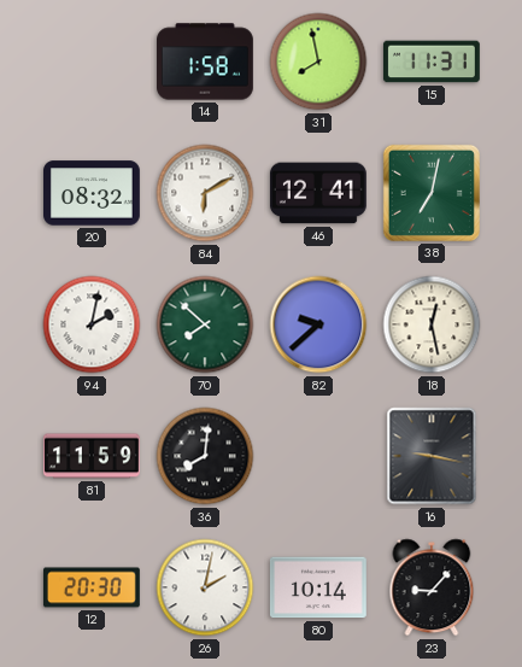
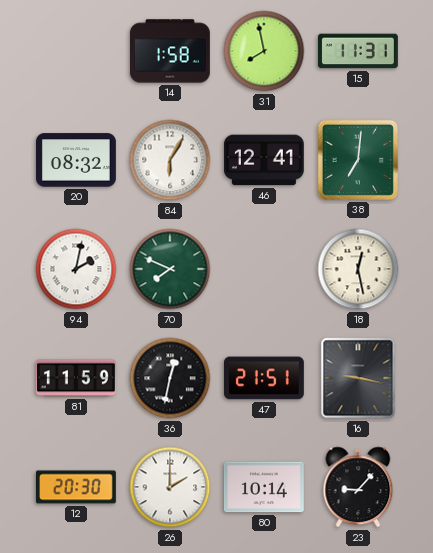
84: 6:10 -> 6:05
38: 7:02 -> 7:01
70: 7:52 -> 7:49
82: 9:38 -> none
36: 8:01 -> 12:32
47: none -> 21:51
26: 2:02 -> 2:00
